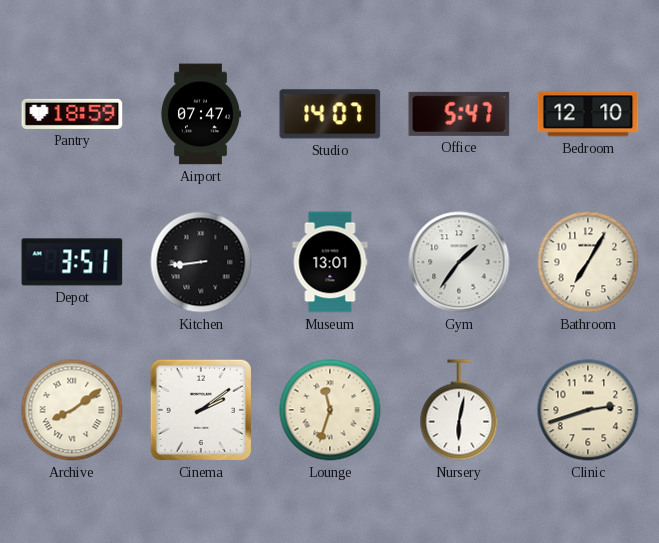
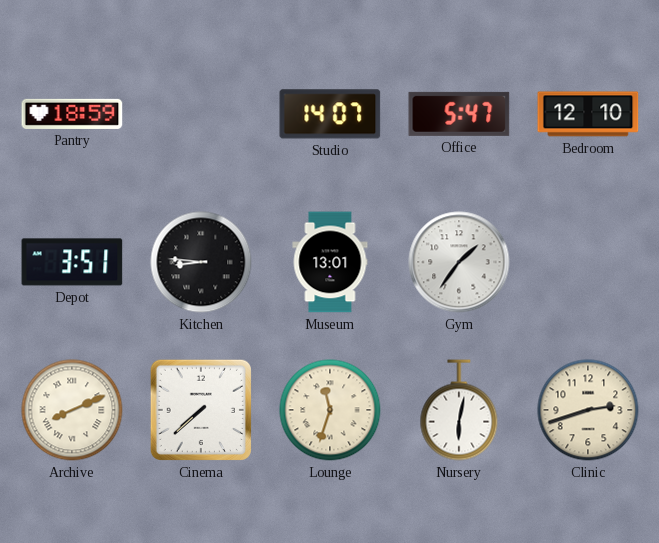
Airport: 07:47 -> none
Kitchen: 8:44 -> 8:46
Bathroom: 7:05 -> none
Archive: 8:09 -> 8:11
Cinema: 2:09 -> 7:38
